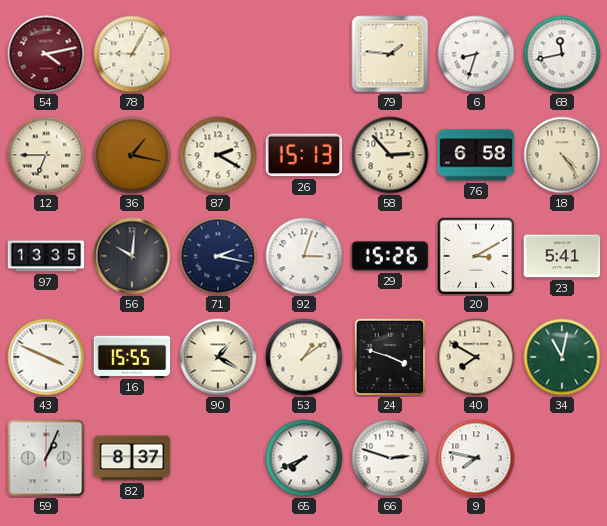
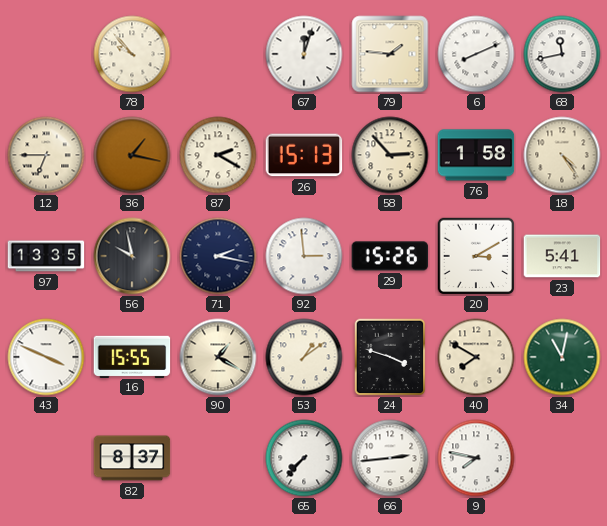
54: 4:13 -> none
78: 9:05 -> 9:53
67: none -> 12:03
6: 8:33 -> 8:11
76: 6:58 -> 1:58
56: 10:01 -> 9:58
92: 3:03 -> 2:59
59: 1:04 -> none
65: 7:41 -> 7:37
66: 2:48 -> 2:44
